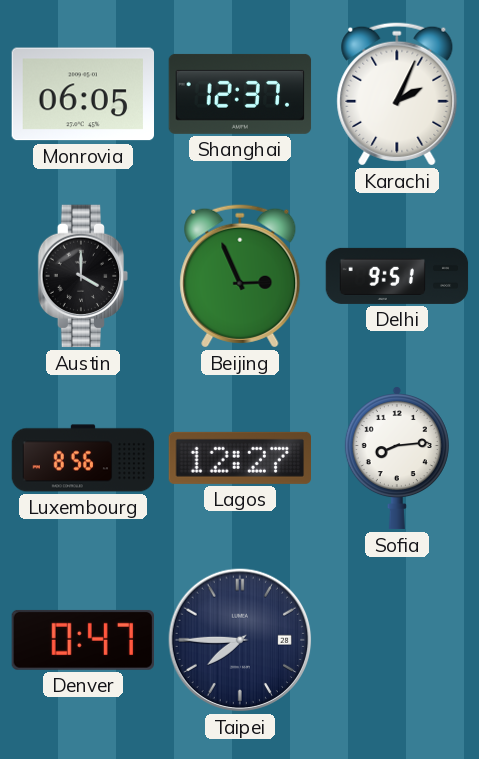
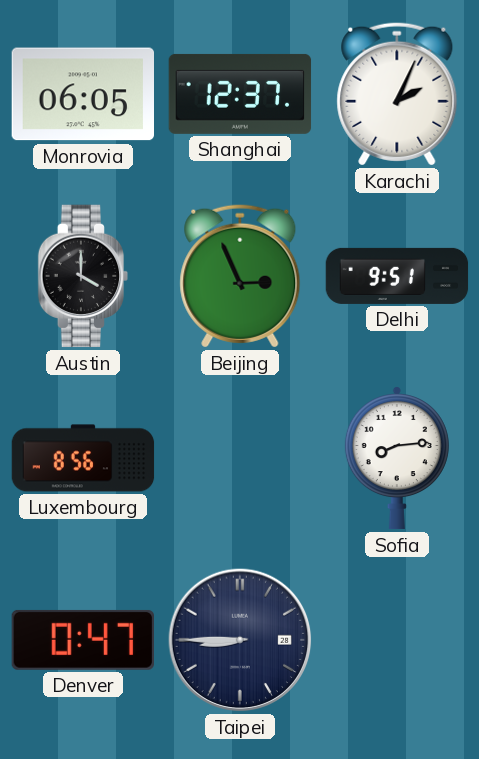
Lagos: 12:27 -> none
Taipei: 7:45 -> 8:45
